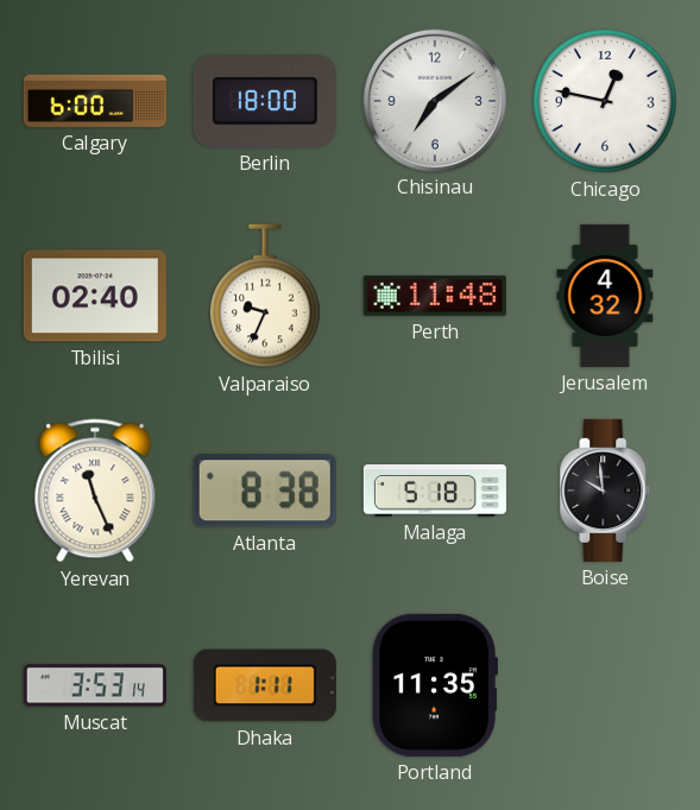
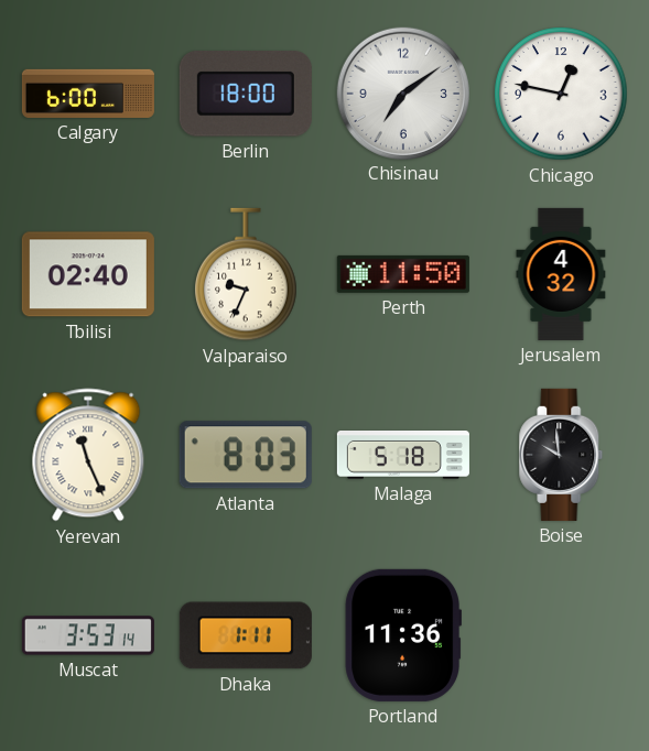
Perth: 11:48 -> 11:50
Atlanta: 8:38 -> 8:03
Portland: 11:35 -> 11:36
